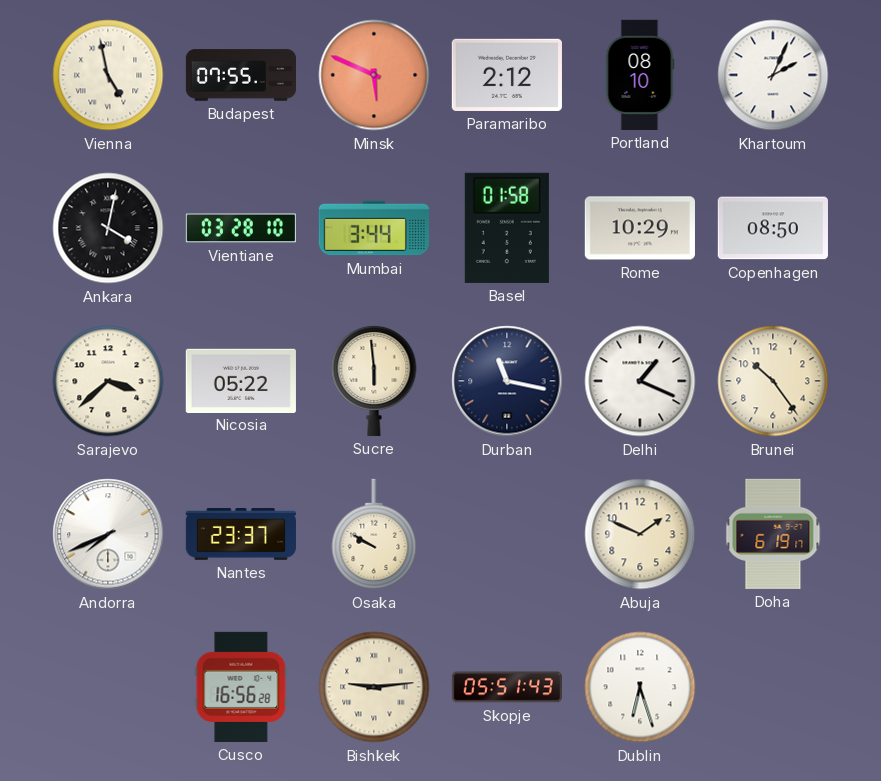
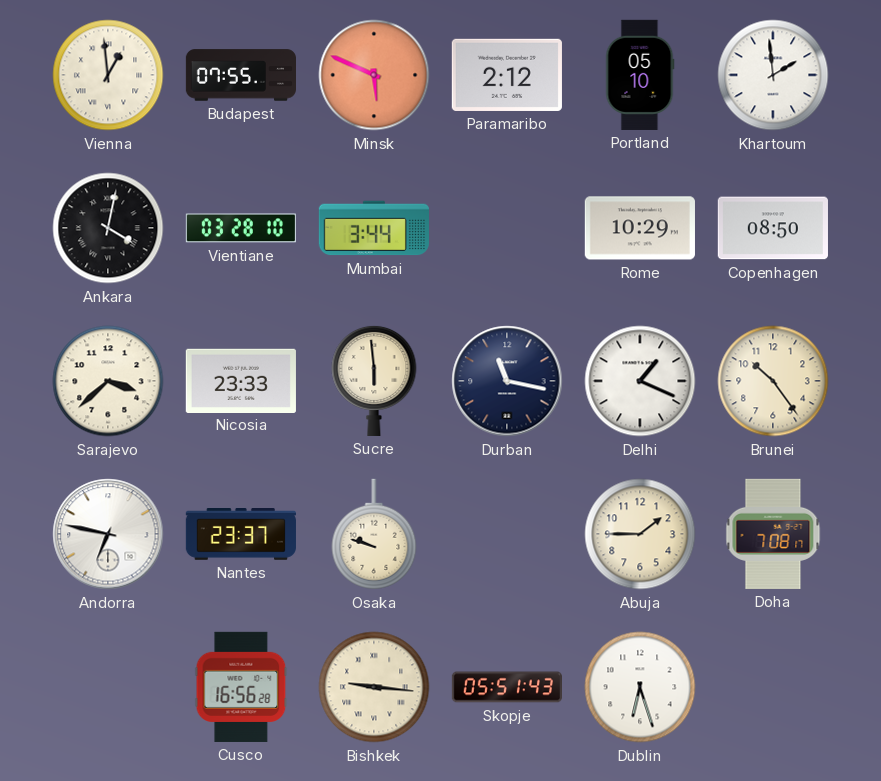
Vienna: 4:58 -> 12:59
Portland: 08:10 -> 05:10
Khartoum: 2:04 -> 1:59
Basel: 01:58 -> none
Nicosia: 05:22 -> 23:33
Andorra: 7:41 -> 6:47
Osaka: 9:50 -> 9:48
Abuja: 1:49 -> 1:45
Doha: 6:19 -> 7:08
Bishkek: 9:14 -> 9:16
